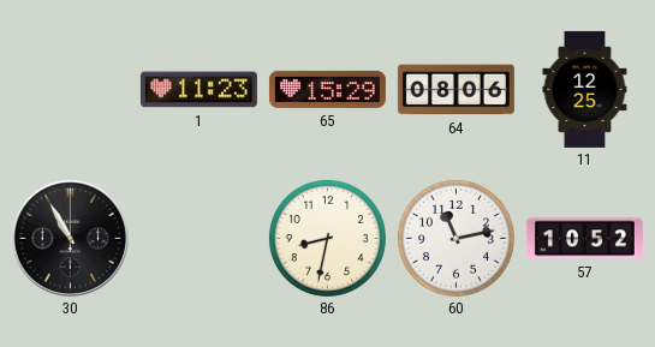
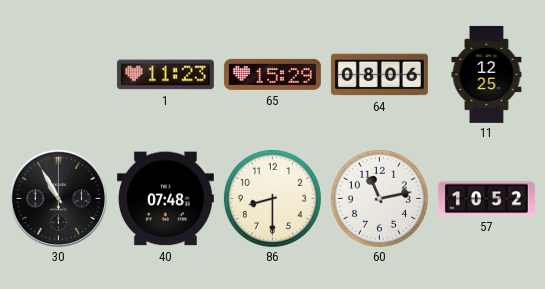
40: none -> 07:48
86: 8:32 -> 8:30
